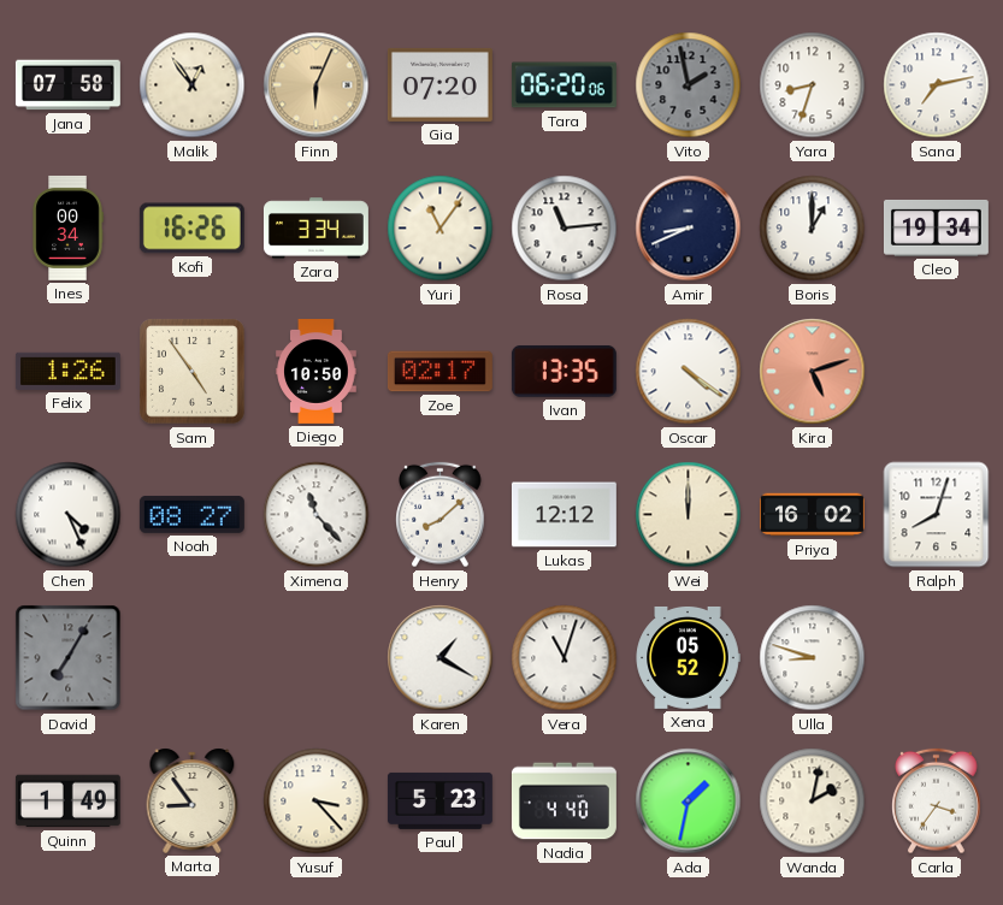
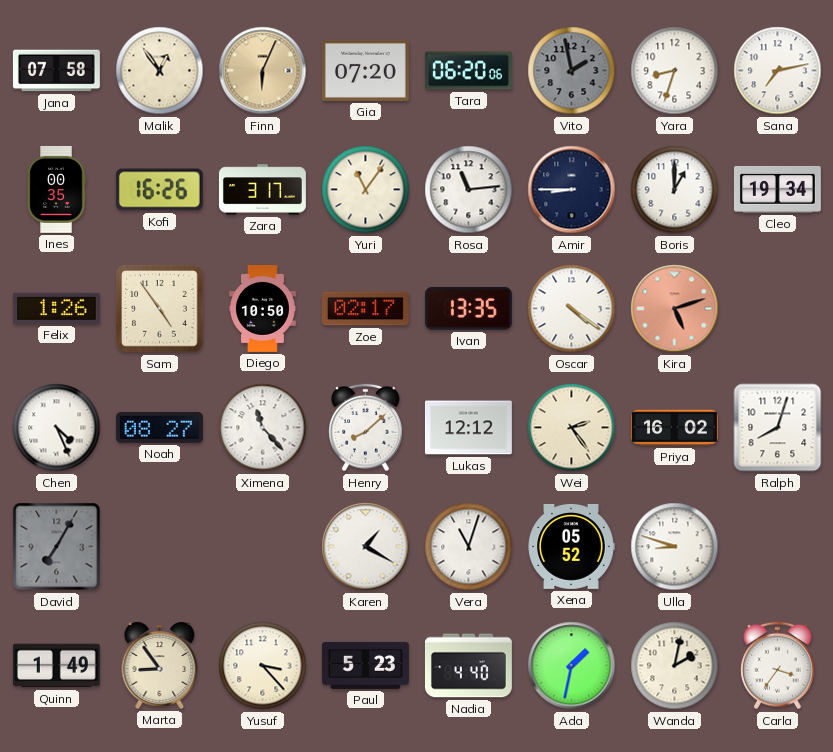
Ines: 00:34 -> 00:35
Zara: 3:34 -> 3:17
Amir: 8:41 -> 8:45
Wei: 12:00 -> 2:24
